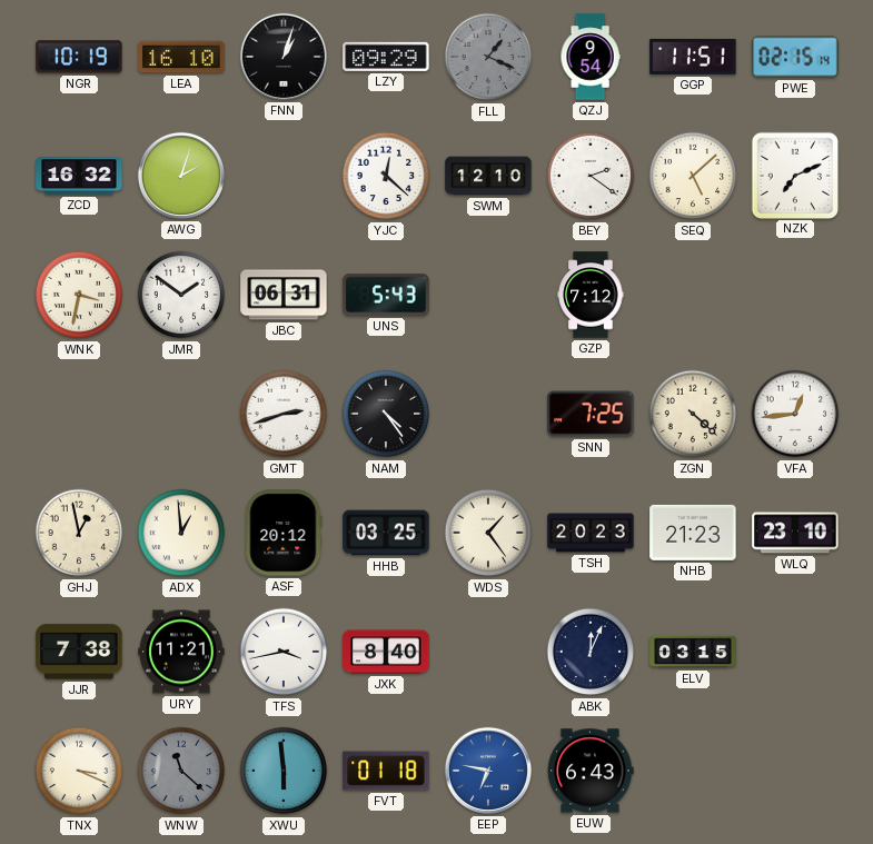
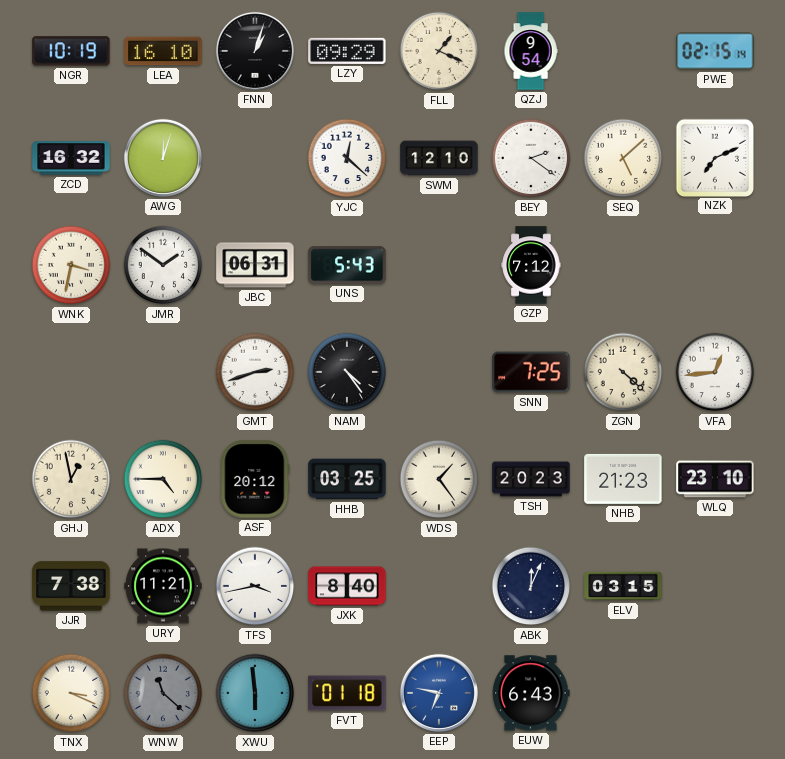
FLL dial: grey -> cream
GGP: 11:51 -> none
AWG: 2:03 -> 12:03
ADX: 12:59 -> 4:45
